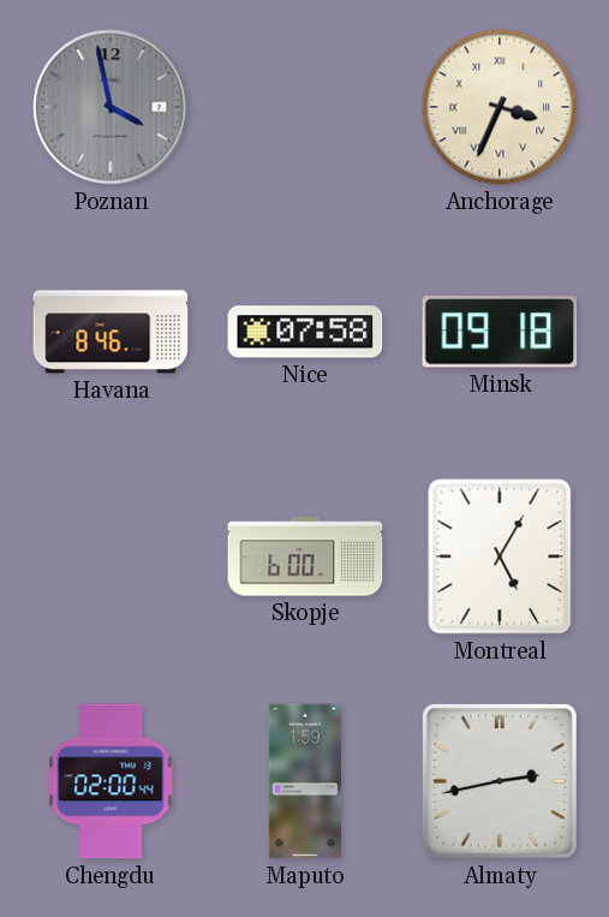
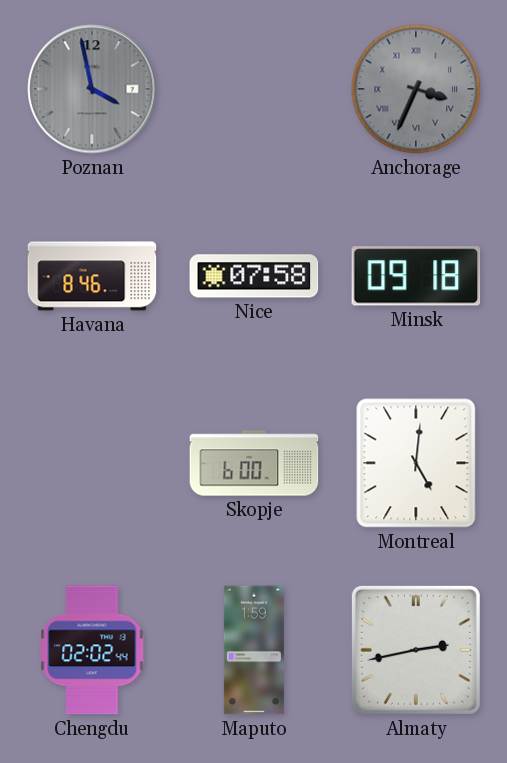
Anchorage dial: cream -> grey
Montreal: 5:05 -> 5:01
Chengdu: 02:00 -> 02:02
